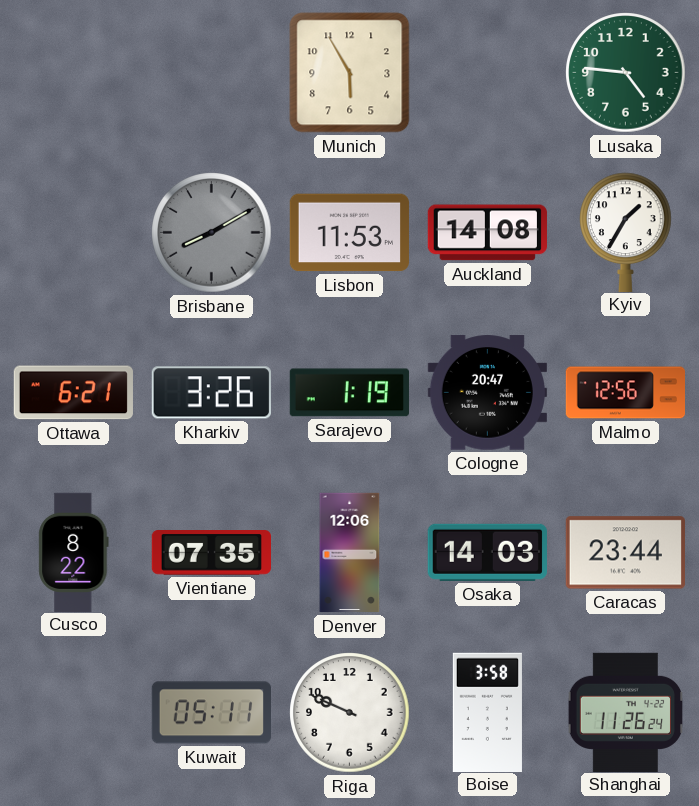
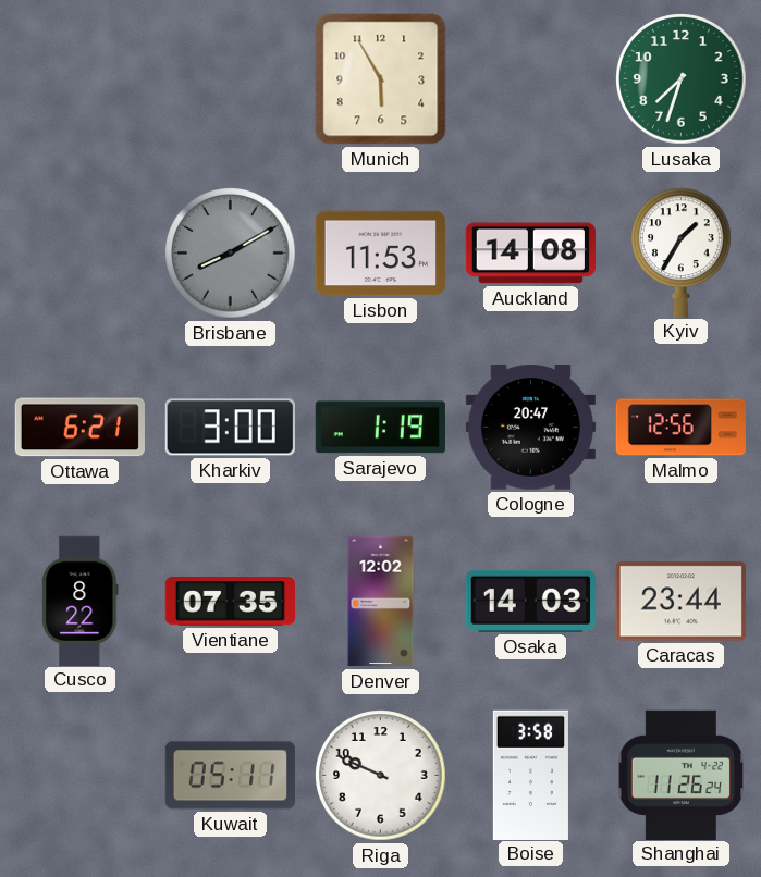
Lusaka: 4:46 -> 7:33
Kharkiv: 3:26 -> 3:00
Denver: 12:06 -> 12:02
